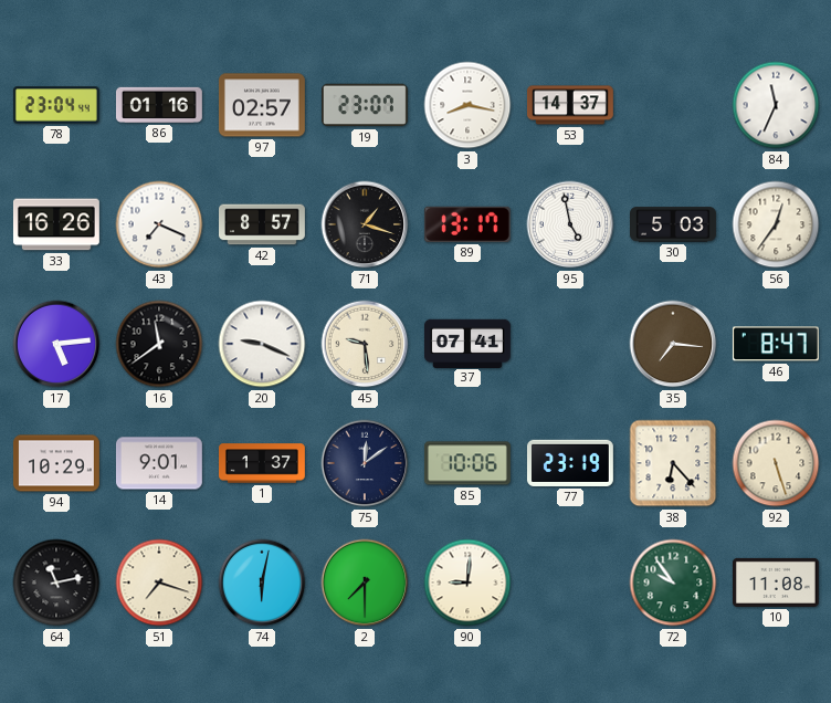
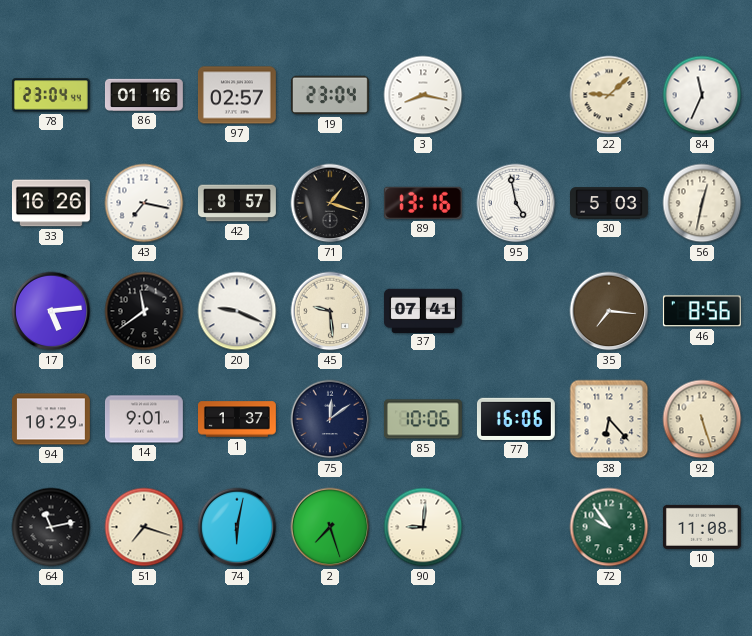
19: 23:07 -> 23:04
53: 14:37 -> none
22: none -> 9:08
43: 7:19 -> 7:17
89: 13:17 -> 13:16
56: 12:36 -> 12:32
46: 8:47 -> 8:56
77: 23:19 -> 16:06
2: 7:30 -> 7:27
